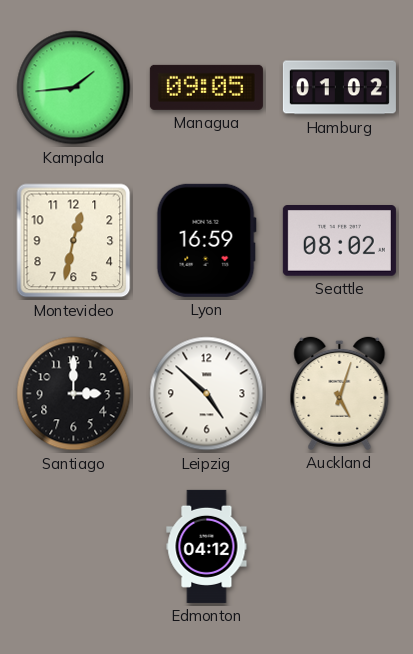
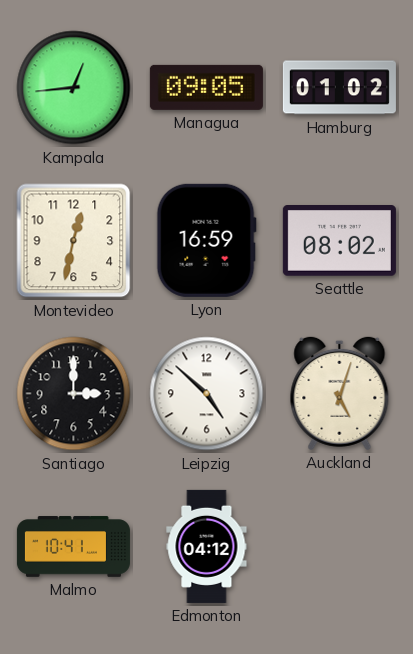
Kampala: 1:44 -> 12:44
Malmo: none -> 10:41
